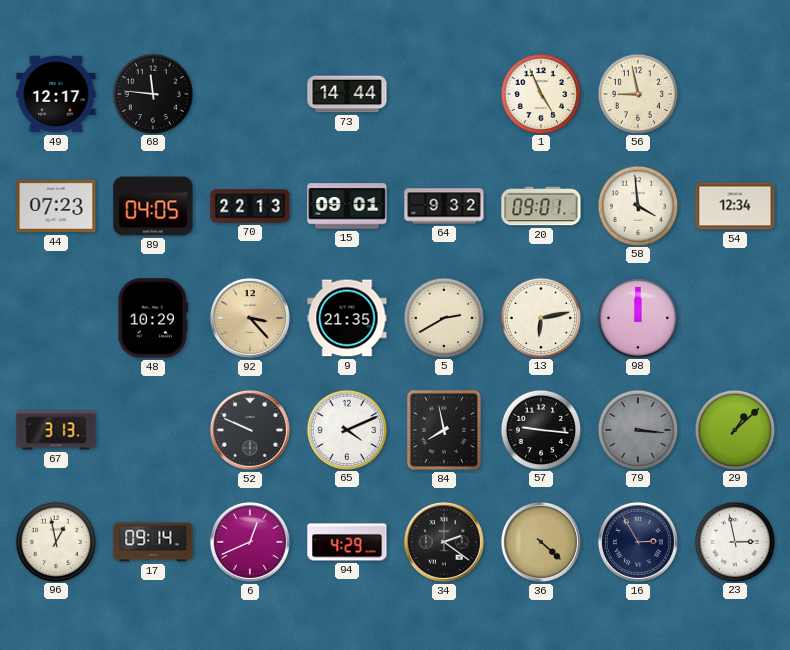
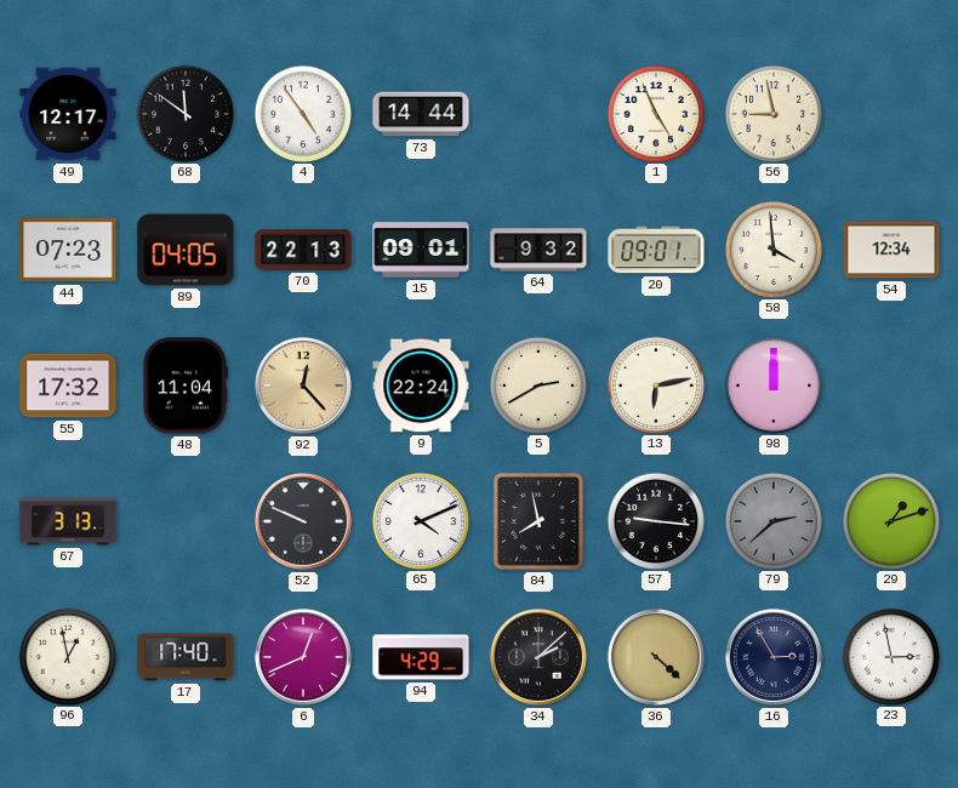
68: 11:46 -> 11:51
4: none -> 4:54
55: none -> 17:32
48: 10:29 -> 11:04
92: 3:23 -> 12:23
9: 21:35 -> 22:24
79: 3:16 -> 2:38
29: 1:08 -> 1:12
17: 09:14 -> 17:40
34: 2:21 -> 2:08
